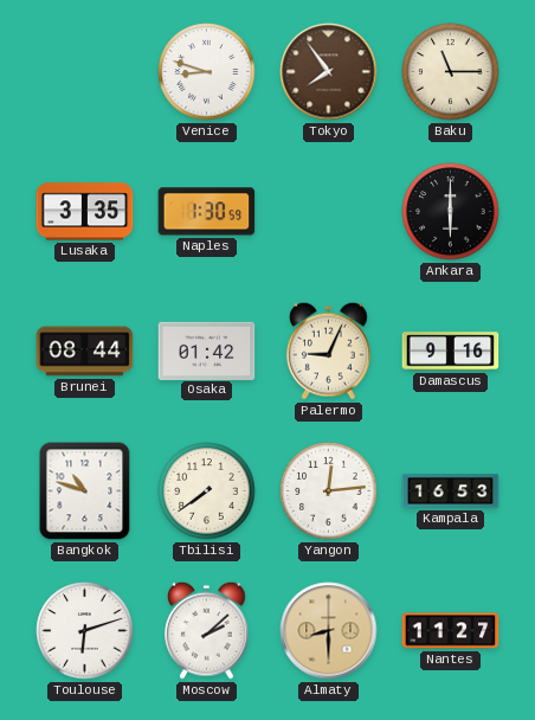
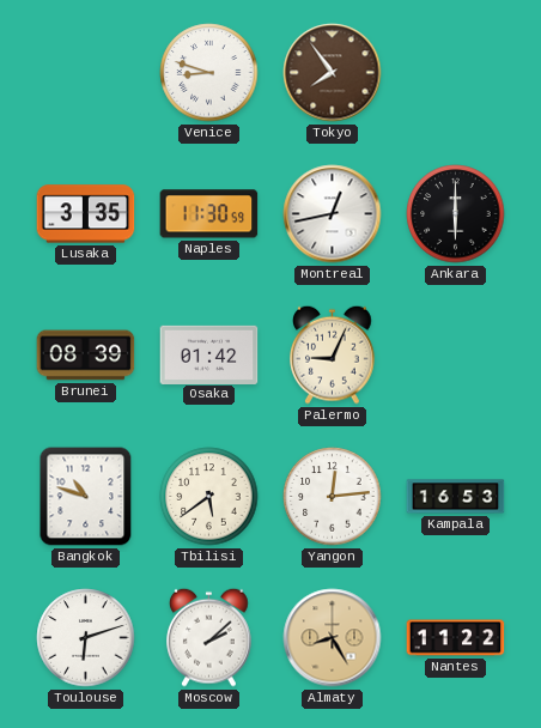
Baku: 11:15 -> none
Naples: 1:30 -> 11:30
Montreal: none -> 12:43
Brunei: 08:44 -> 08:39
Damascus: 9:16 -> none
Tbilisi: 7:39 -> 5:39
Almaty: 8:30 -> 8:25
Nantes: 11:27 -> 11:22
